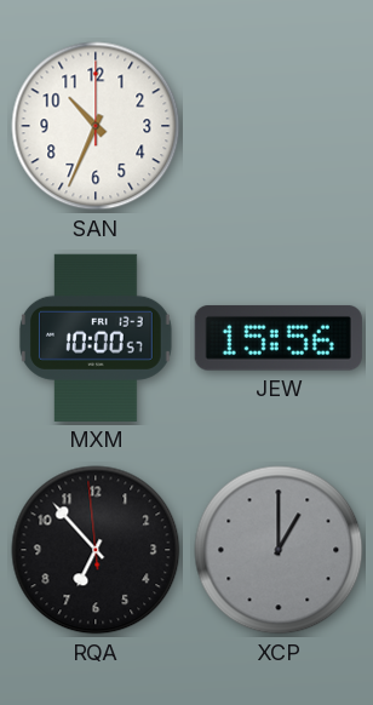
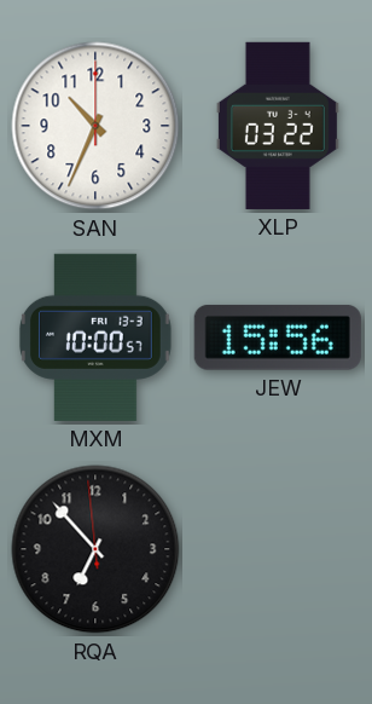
XLP: none -> 03:22
XCP: 1:00 -> none
